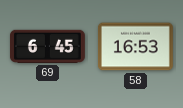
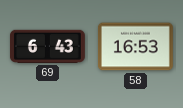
69: 6:45 -> 6:43
